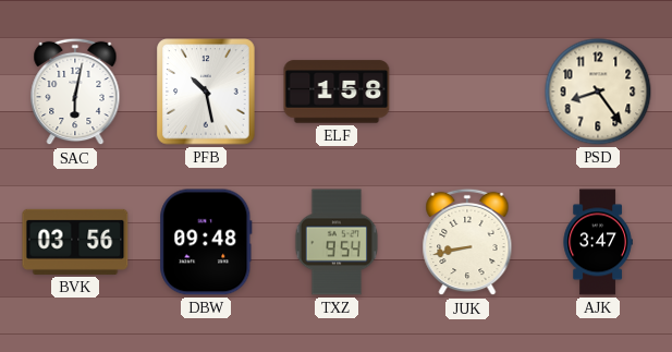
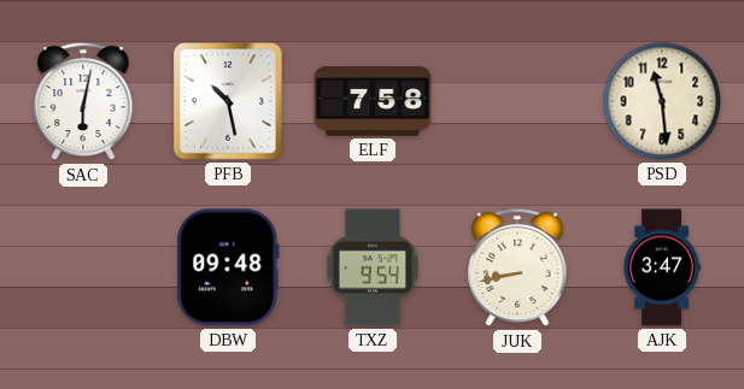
ELF: 1:58 -> 7:58
PSD: 8:24 -> 11:29
BVK: 03:56 -> none
